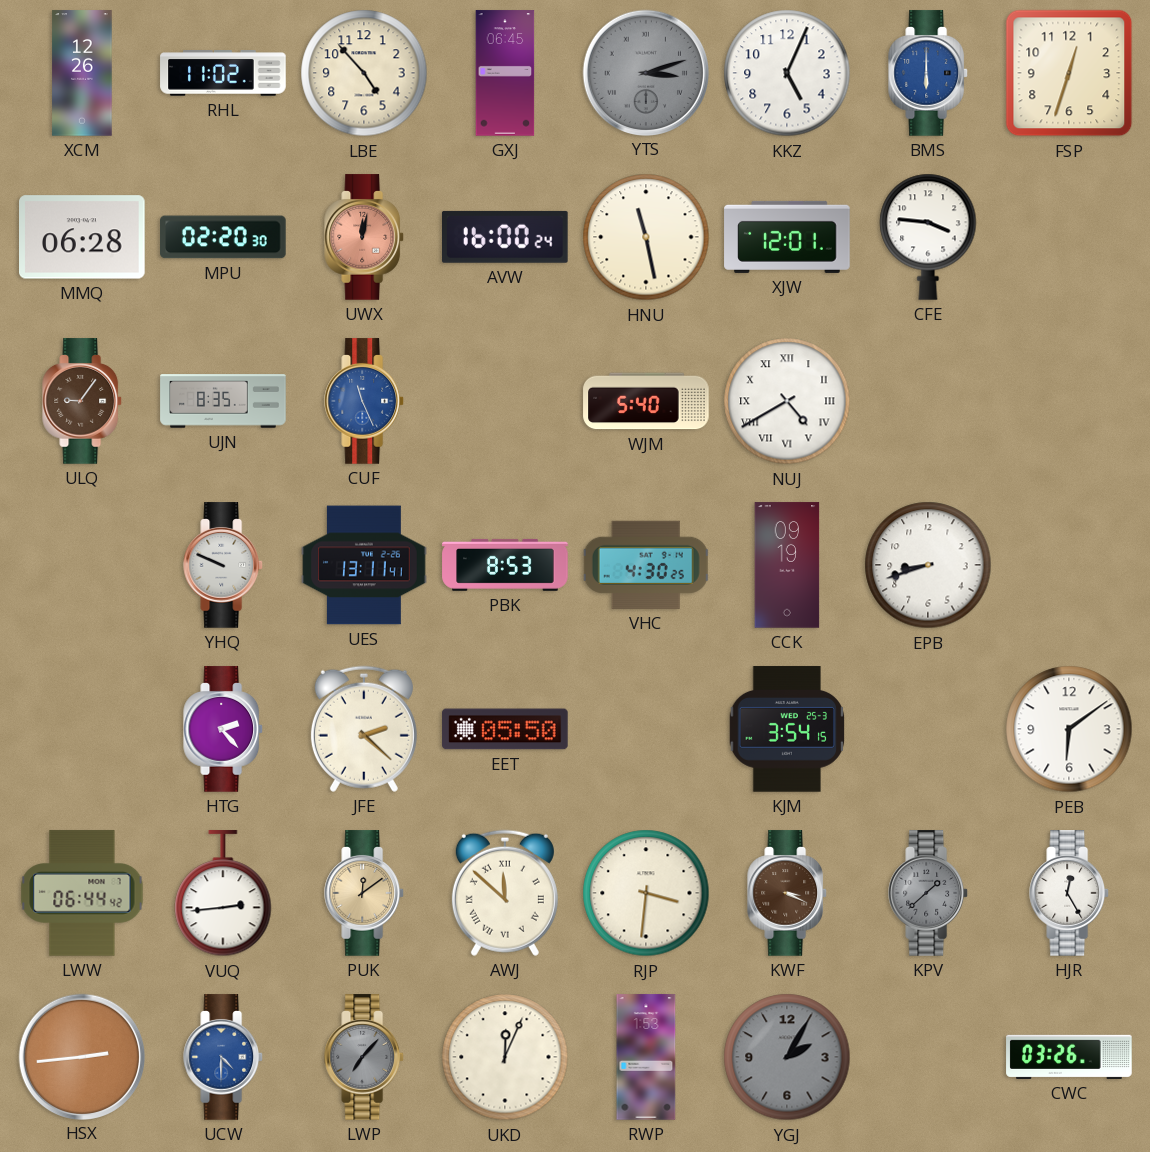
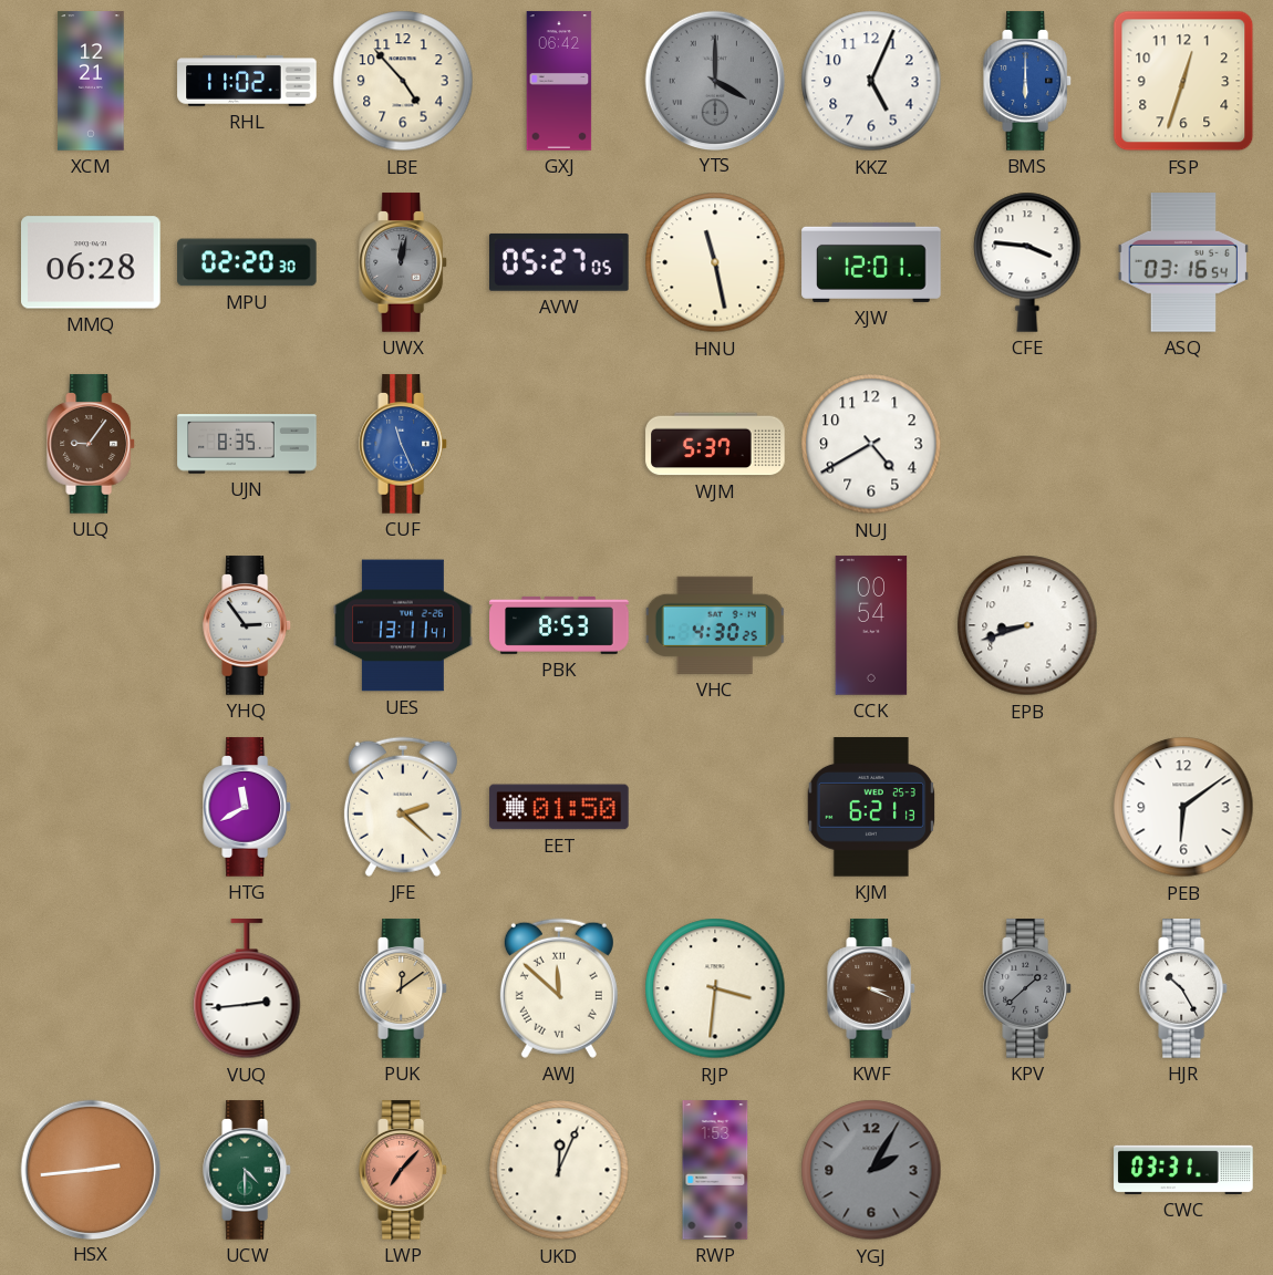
XCM: 12:26 -> 12:21
GXJ: 06:45 -> 06:42
YTS: 3:12 -> 4:00
UWX dial: salmon -> grey
AVW: 16:00 -> 05:27
ASQ: none -> 03:16
WJM: 5:40 -> 5:37
NUJ numerals: Roman -> Arabic
YHQ: 9:49 -> 2:54
CCK: 09:19 -> 00:54
HTG: 2:23 -> 11:40
EET: 05:50 -> 01:50
KJM: 3:54 -> 6:21
LWW: 06:44 -> none
HJR: 12:25 -> 10:25
UCW dial: blue -> green
LWP dial: grey -> salmon
CWC: 03:26 -> 03:31
